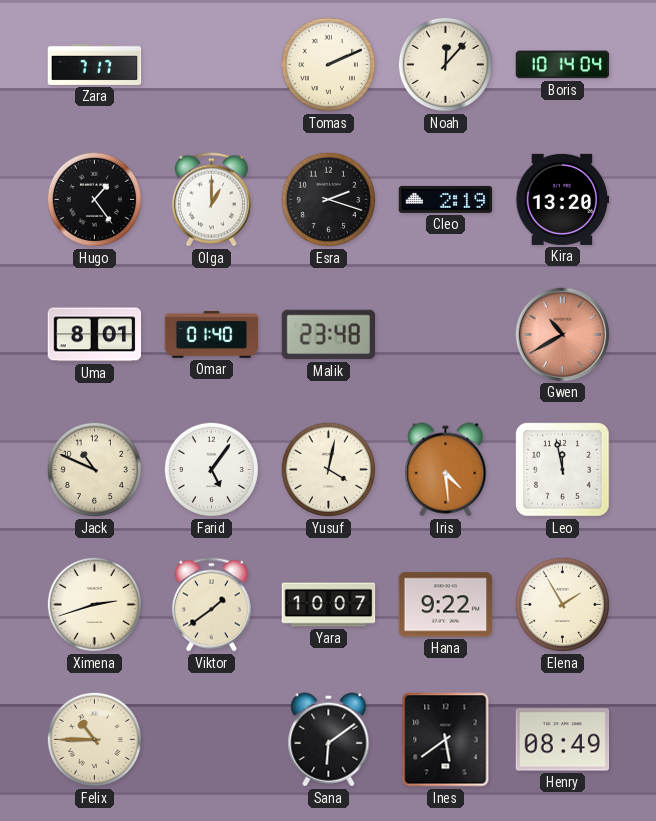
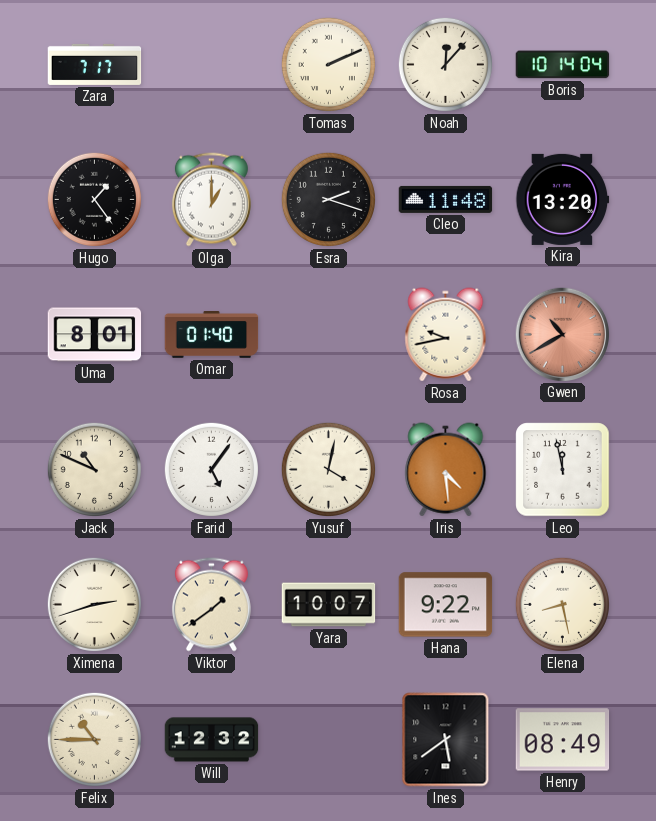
Cleo: 2:19 -> 11:48
Malik: 23:48 -> none
Rosa: none -> 9:43
Elena: 1:55 -> 8:28
Will: none -> 12:32
Sana: 6:09 -> none
